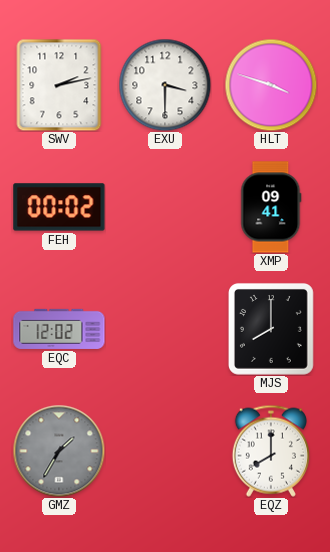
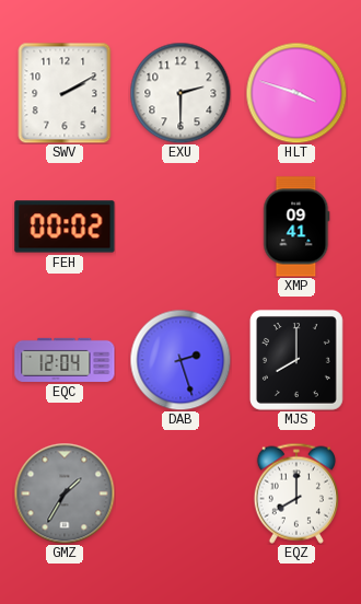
SWV: 2:13 -> 2:10
EXU: 3:30 -> 2:30
EQC: 12:02 -> 12:04
DAB: none -> 2:27
